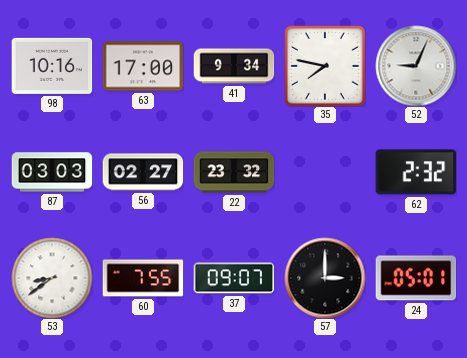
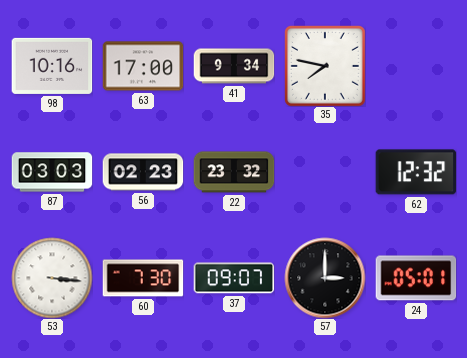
52: 9:04 -> none
56: 02:27 -> 02:23
62: 2:32 -> 12:32
53: 8:39 -> 3:16
60: 7:55 -> 7:30
